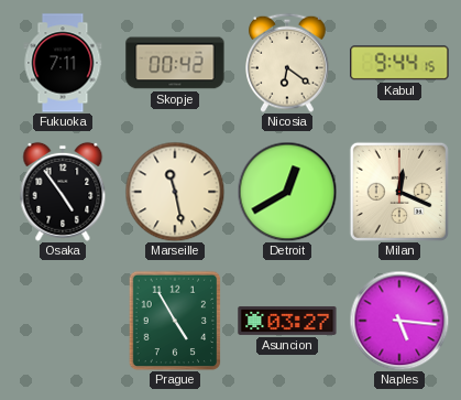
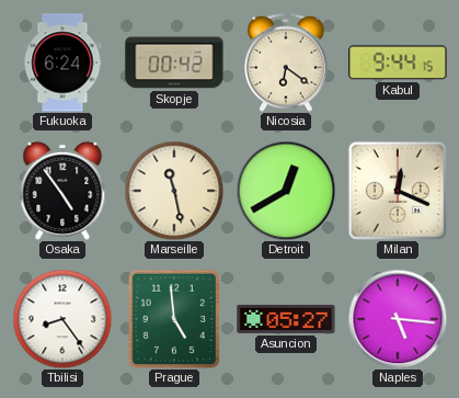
Fukuoka: 7:11 -> 6:24
Tbilisi: none -> 8:24
Prague: 4:55 -> 4:59
Asuncion: 03:27 -> 05:27
